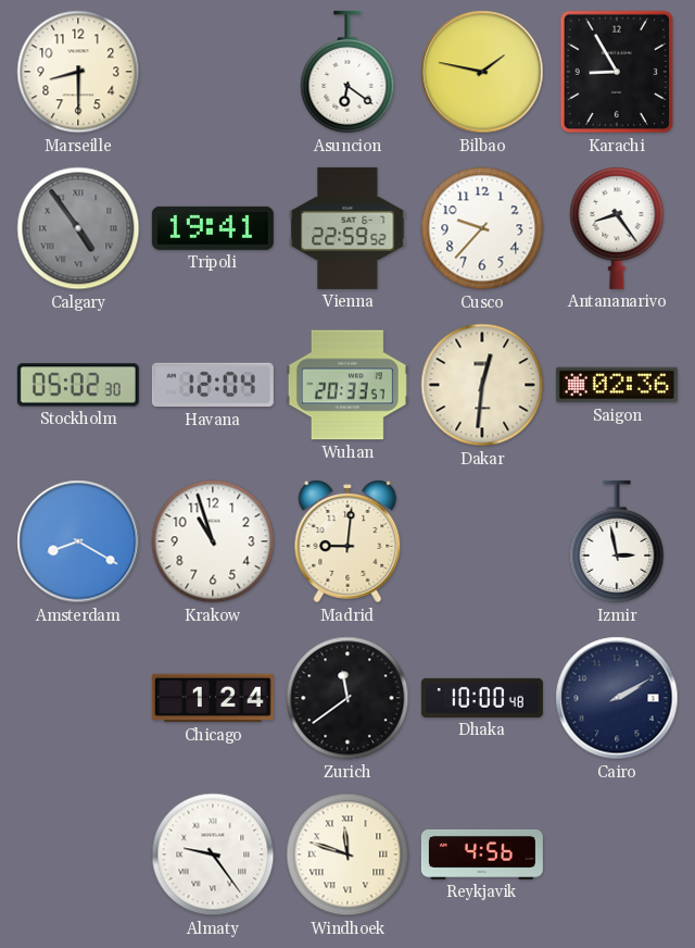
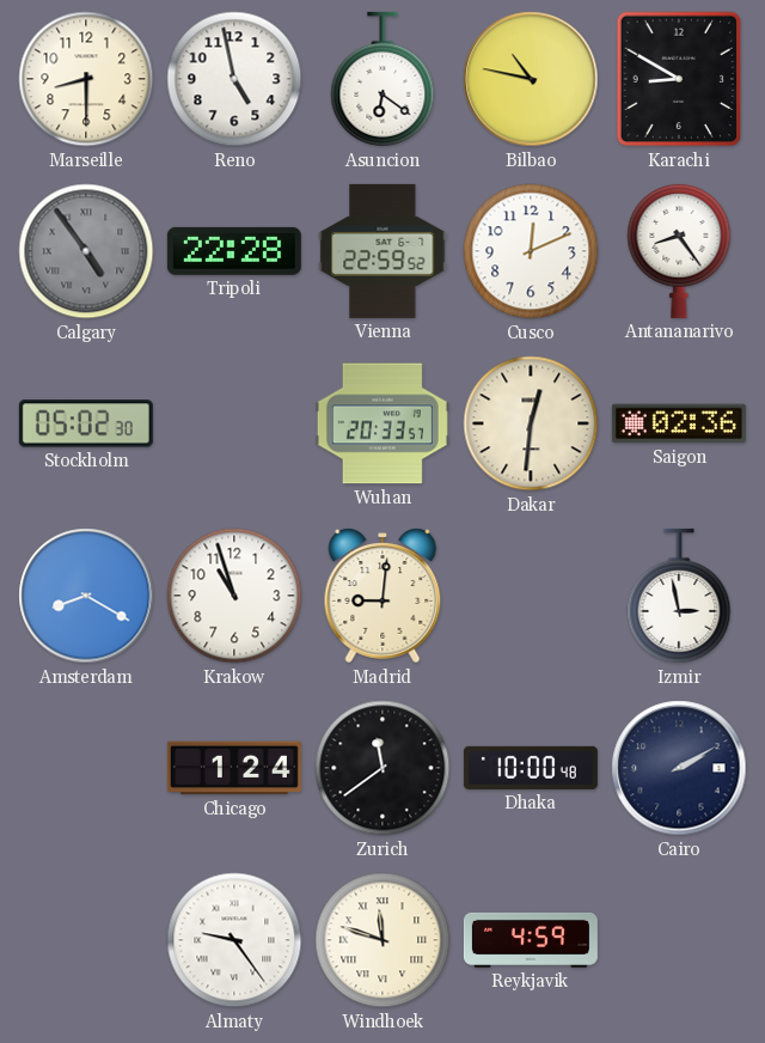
Reno: none -> 4:58
Bilbao: 1:47 -> 10:47
Karachi: 8:55 -> 8:50
Tripoli: 19:41 -> 22:28
Cusco: 9:37 -> 12:11
Havana: 12:04 -> none
Reykjavik: 4:56 -> 4:59
